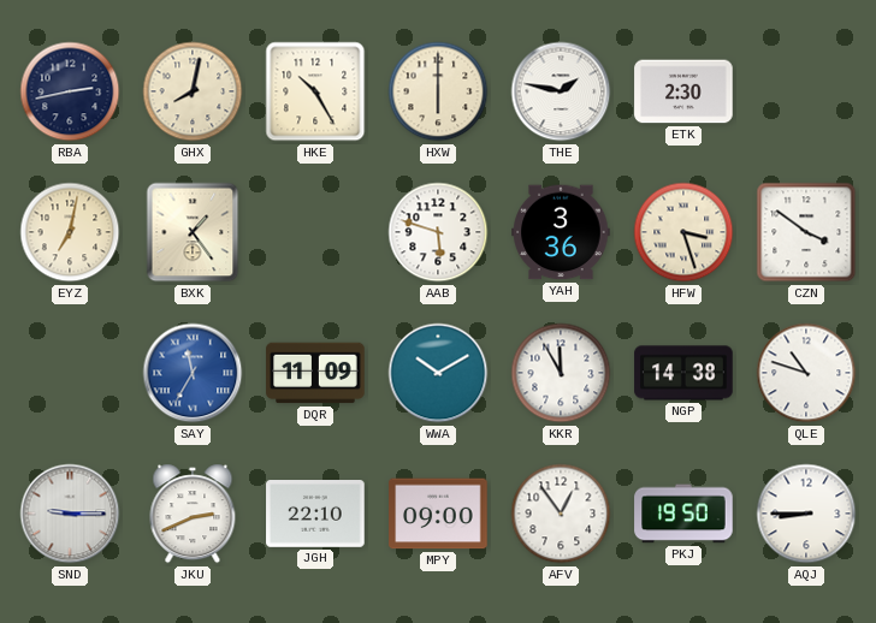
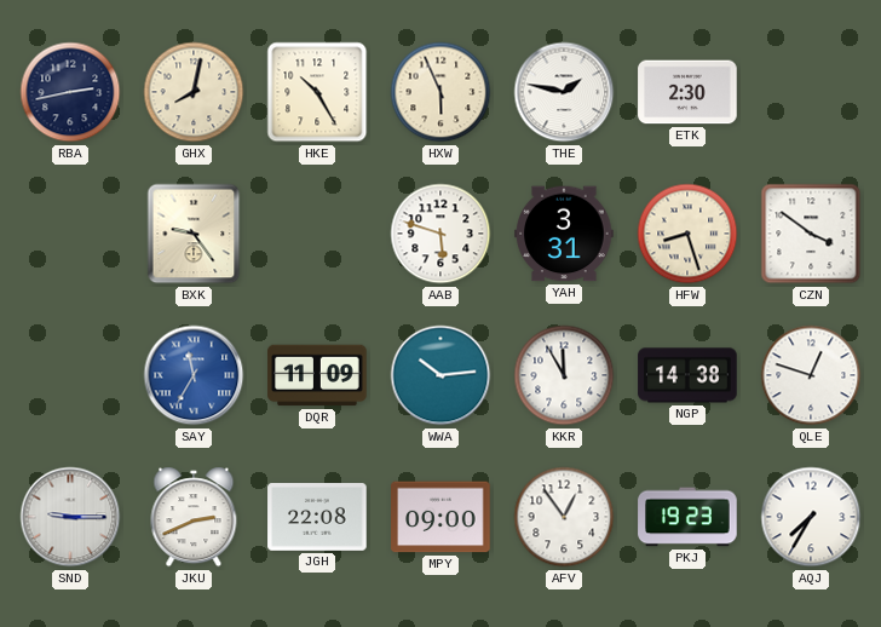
HXW: 6:00 -> 5:56
EYZ: 7:02 -> none
BXK: 1:24 -> 9:24
YAH: 3:36 -> 3:31
HFW: 3:27 -> 8:27
WWA: 10:10 -> 10:14
QLE: 10:48 -> 12:48
JGH: 22:10 -> 22:08
PKJ: 19:50 -> 19:23
AQJ: 8:45 -> 7:35
